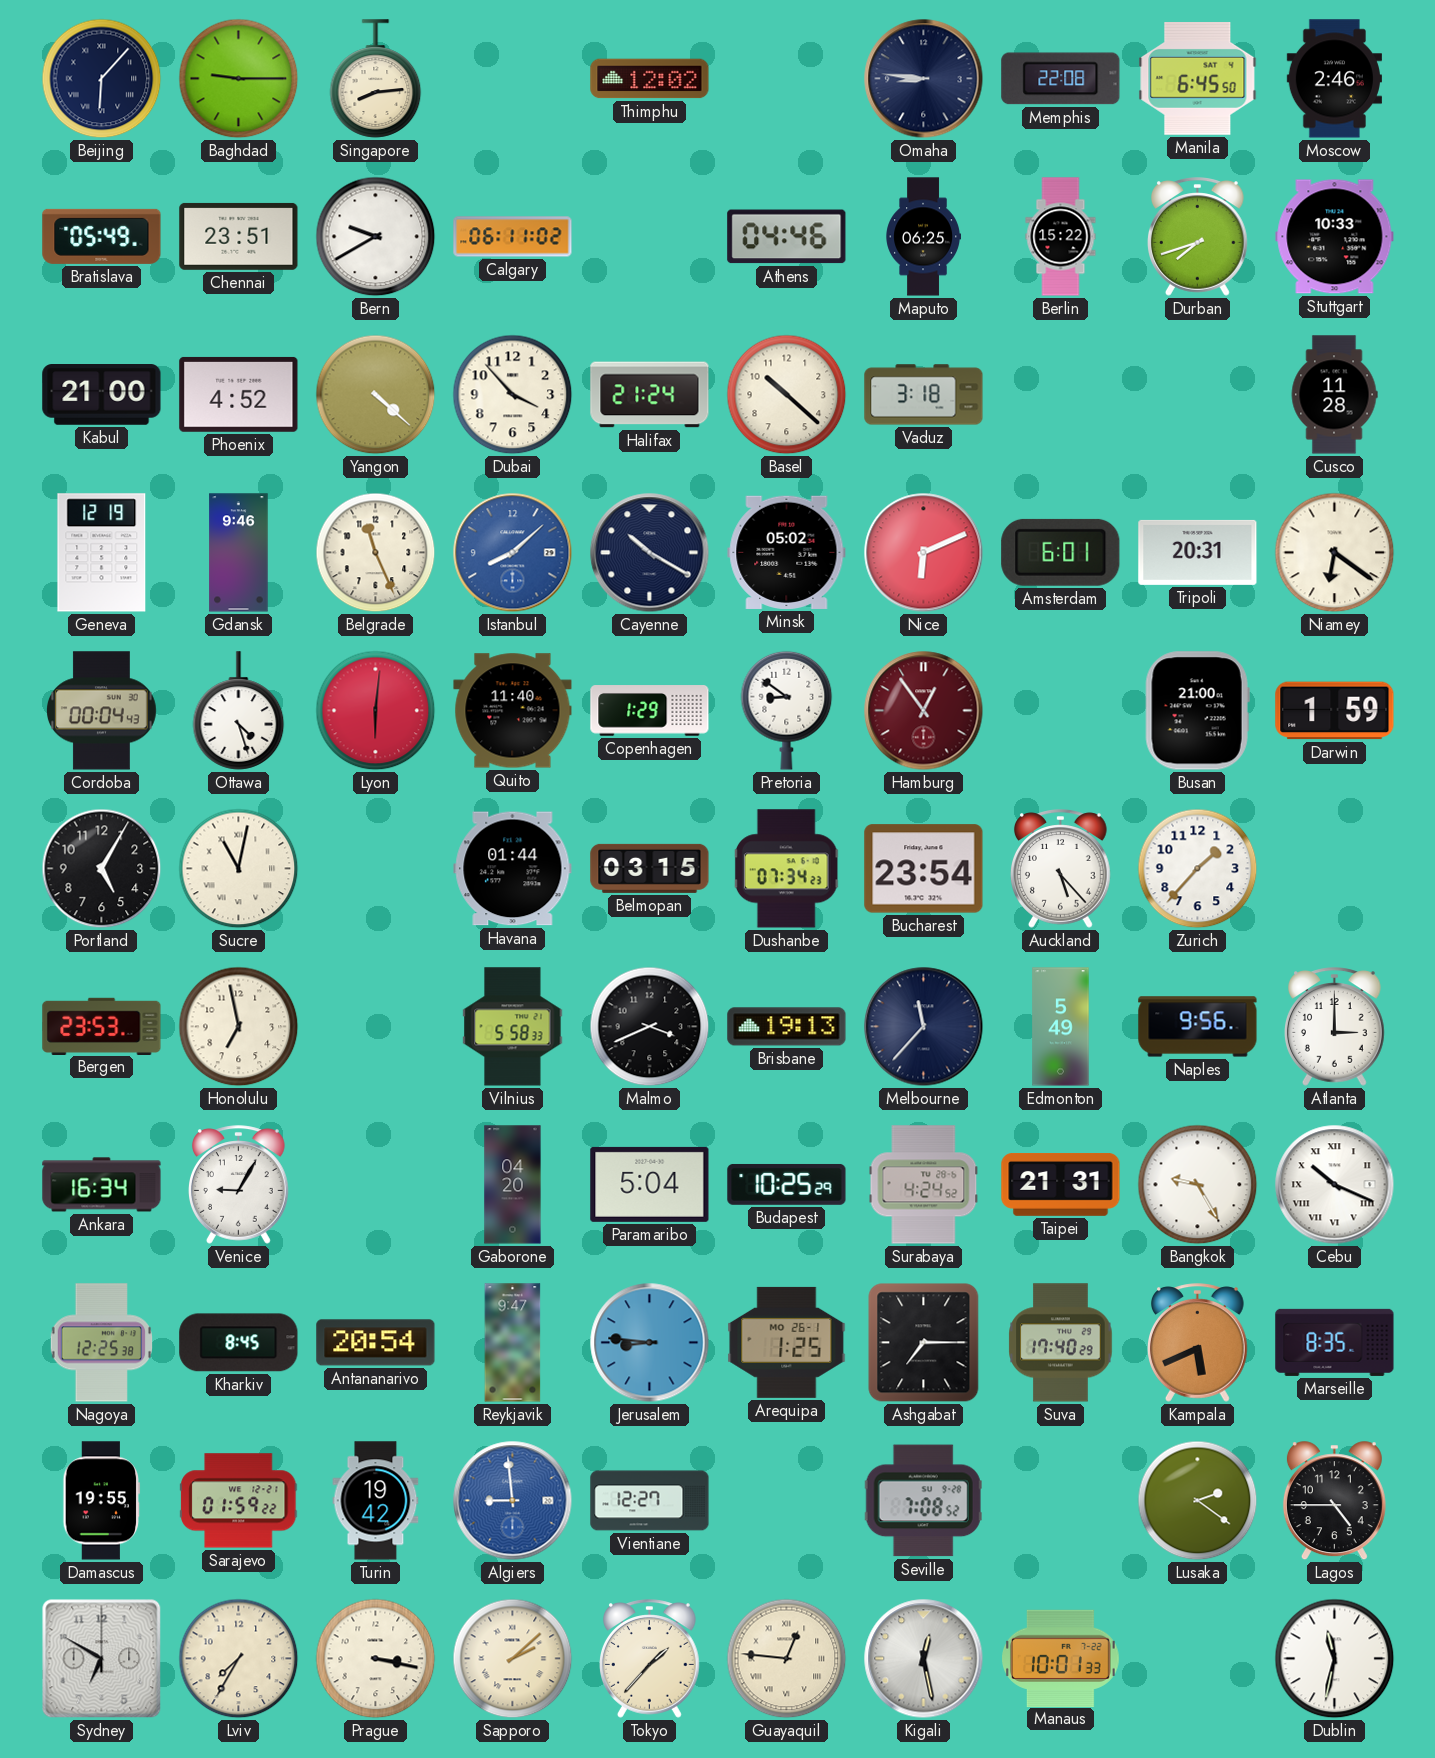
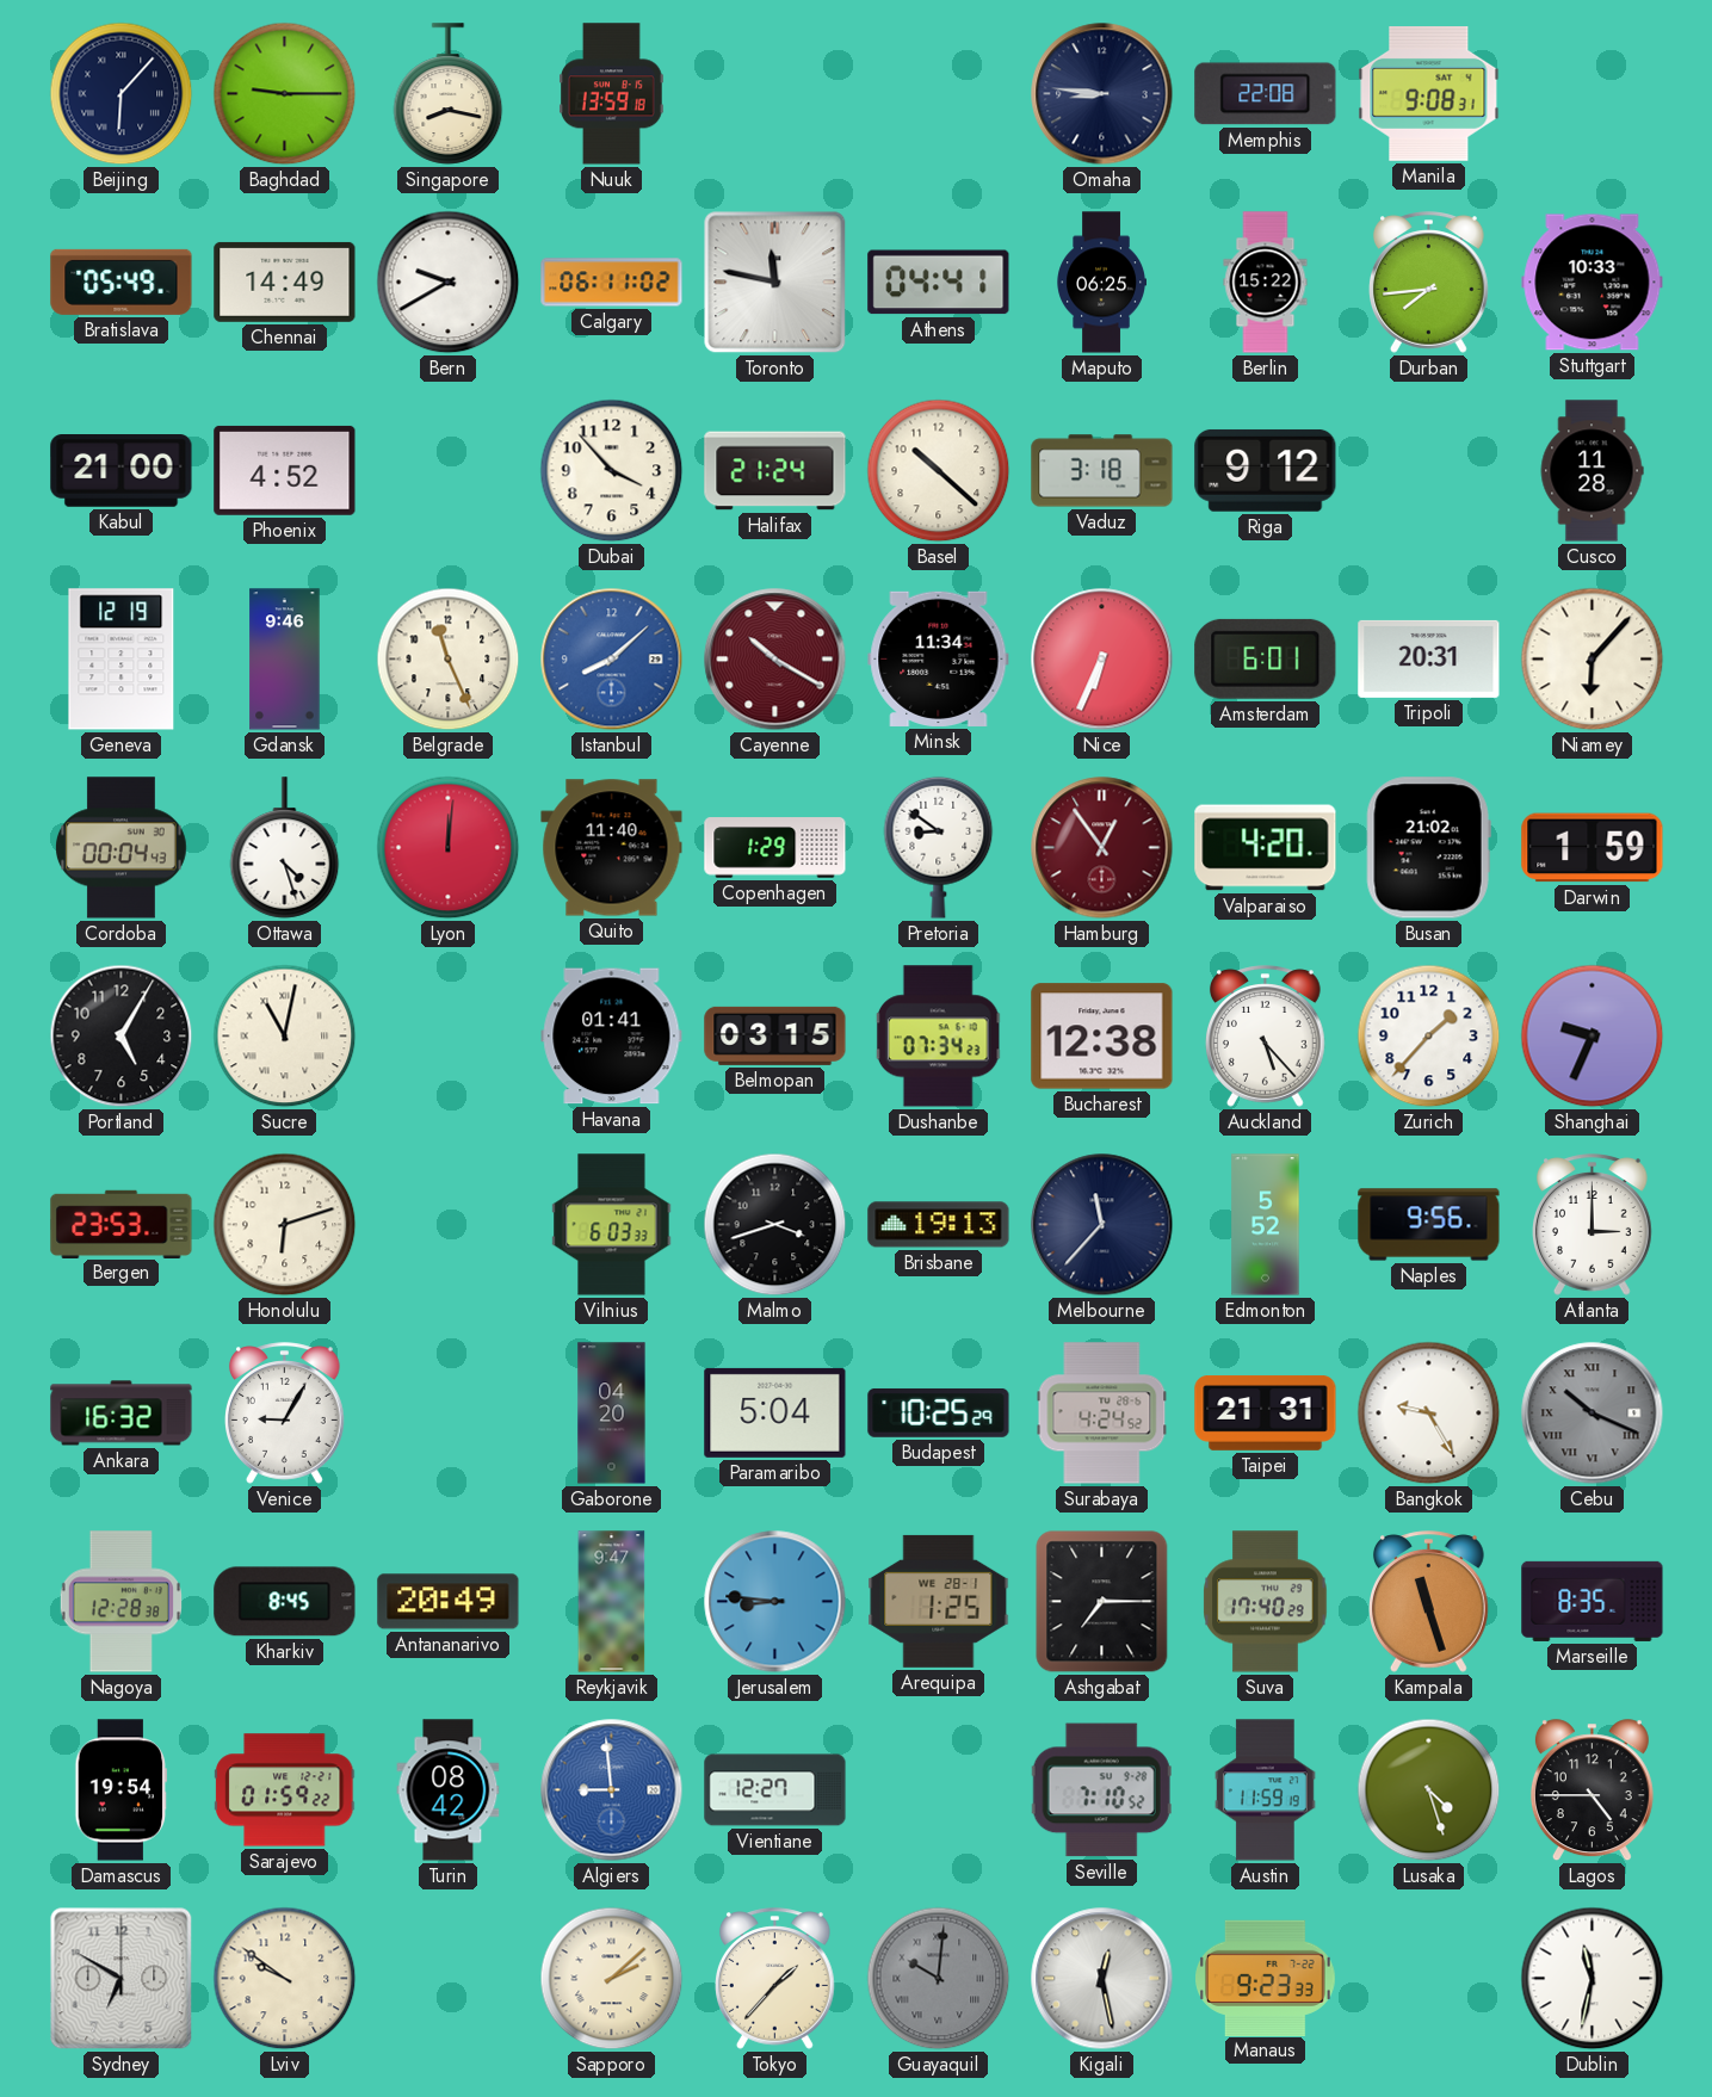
Singapore: 8:14 -> 8:17
Nuuk: none -> 13:59
Thimphu: 12:02 -> none
Manila: 6:45 -> 9:08
Moscow: 2:46 -> none
Chennai: 23:51 -> 14:49
Toronto: none -> 11:47
Athens: 04:46 -> 04:41
Durban: 7:42 -> 7:44
Yangon: 4:22 -> none
Riga: none -> 9:12
Cayenne dial: navy -> burgundy
Minsk: 05:02 -> 11:34
Nice: 6:11 -> 6:34
Niamey: 6:21 -> 6:07
Lyon: 6:01 -> 12:01
Valparaiso: none -> 4:20
Busan: 21:00 -> 21:02
Havana: 01:44 -> 01:41
Bucharest: 23:54 -> 12:38
Shanghai: none -> 9:34
Honolulu: 6:58 -> 6:12
Vilnius: 5:58 -> 6:03
Malmo: 3:41 -> 3:42
Edmonton: 5:49 -> 5:52
Ankara: 16:34 -> 16:32
Cebu dial: white -> grey
Nagoya: 12:25 -> 12:28
Antananarivo: 20:54 -> 20:49
Arequipa date: MO 26-1 -> WE 28-1
Kampala: 5:41 -> 11:27
Damascus: 19:55 -> 19:54
Turin: 19:42 -> 08:42
Seville: 7:08 -> 7:10
Austin: none -> 11:59
Lusaka: 2:21 -> 4:27
Lviv: 7:35 -> 9:51
Prague: 3:17 -> none
Guayaquil: 12:46 -> 10:01
Guayaquil dial: cream -> grey
Manaus: 10:01 -> 9:23
